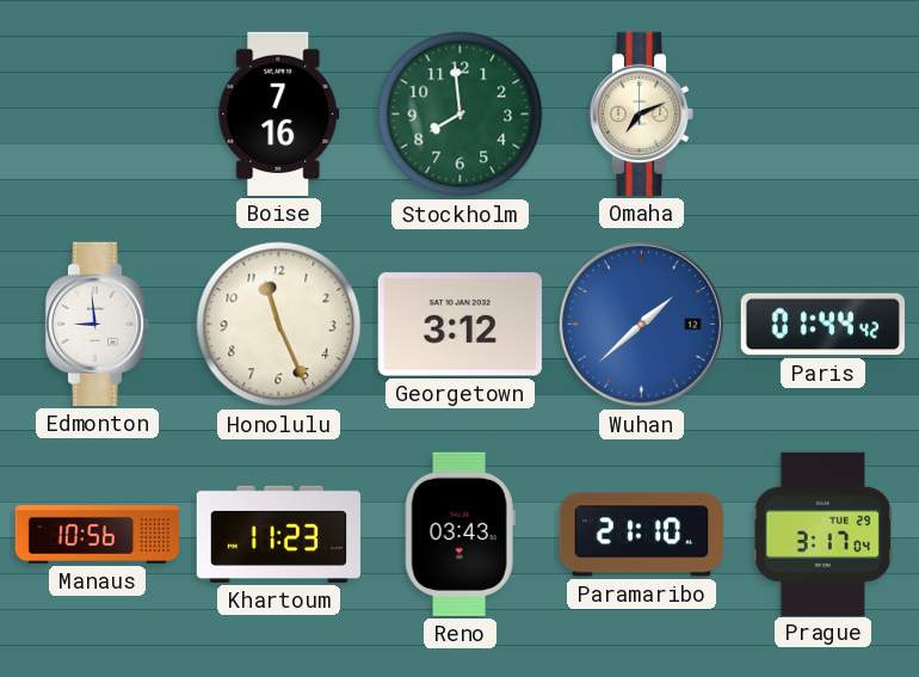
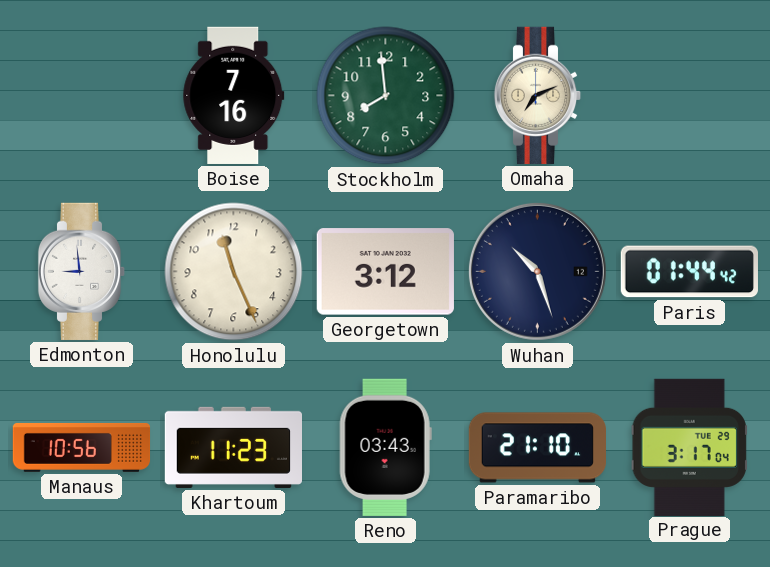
Wuhan: 1:38 -> 10:27
Wuhan dial: blue -> navy
